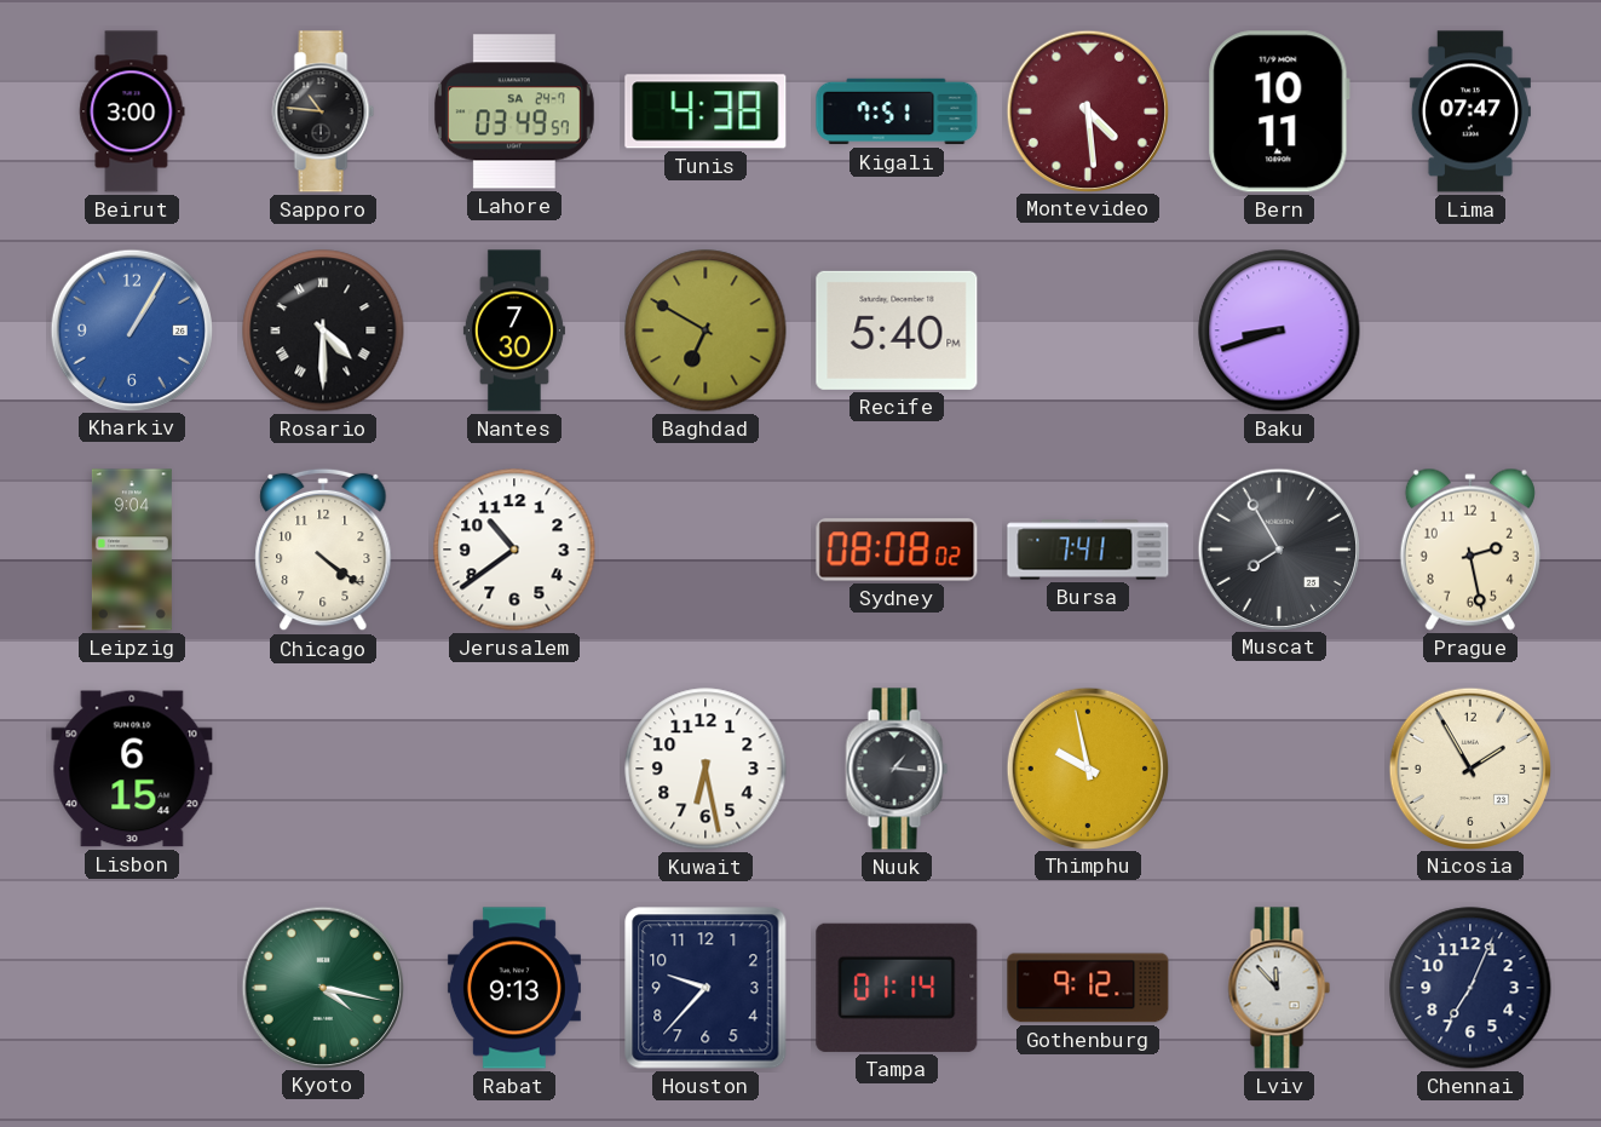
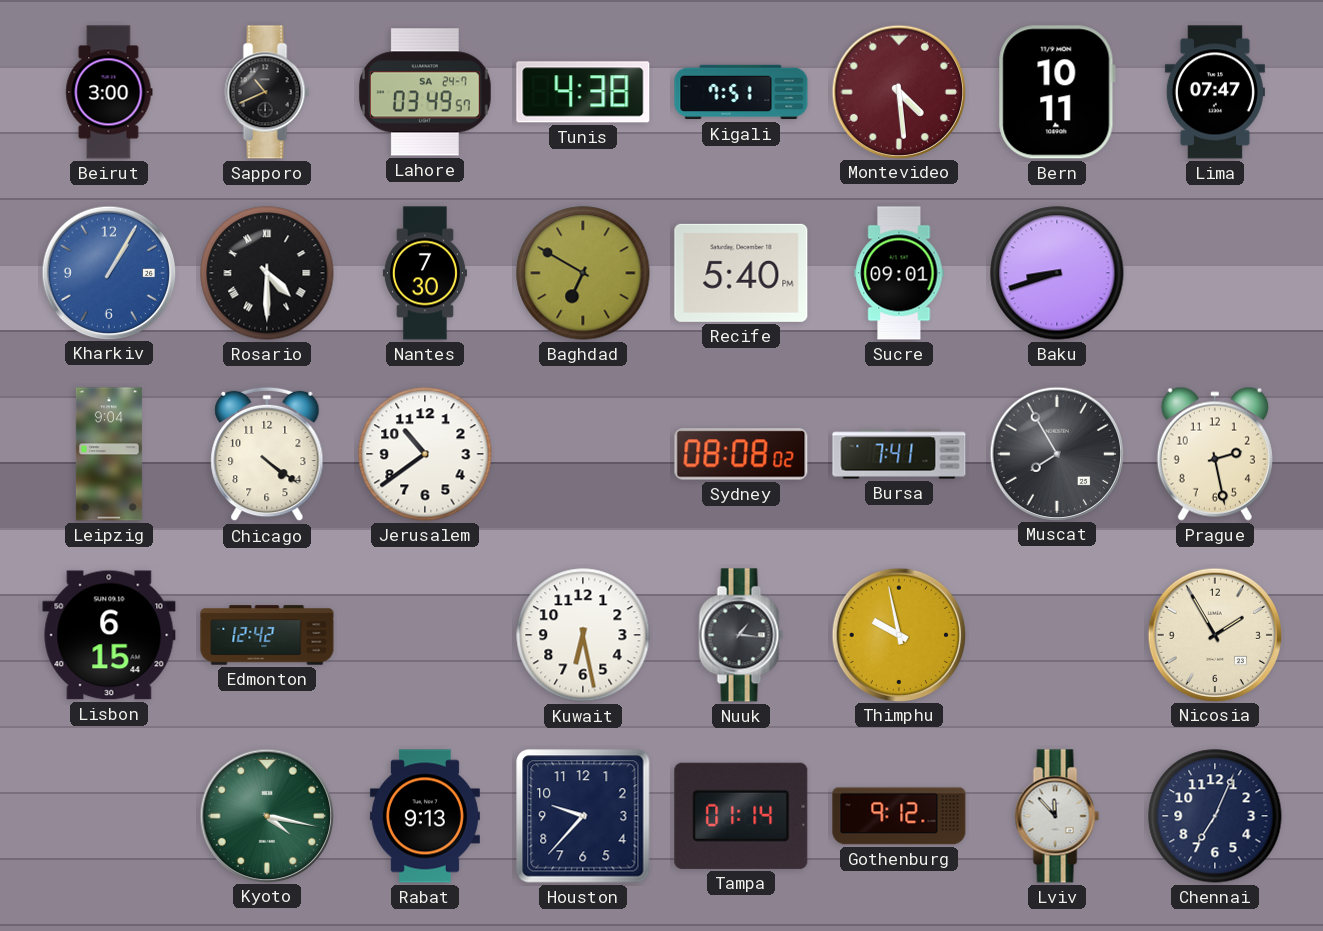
Sapporo: 10:46 -> 10:41
Sucre: none -> 09:01
Edmonton: none -> 12:42
